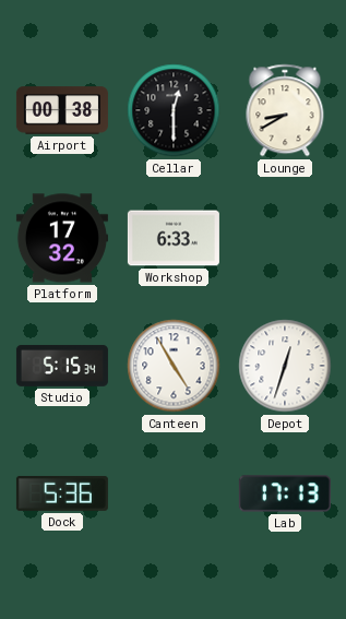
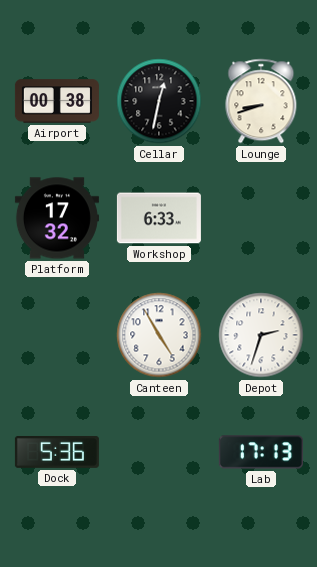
Cellar: 12:30 -> 12:32
Lounge: 8:40 -> 8:42
Studio: 5:15 -> none
Depot: 12:33 -> 2:33
